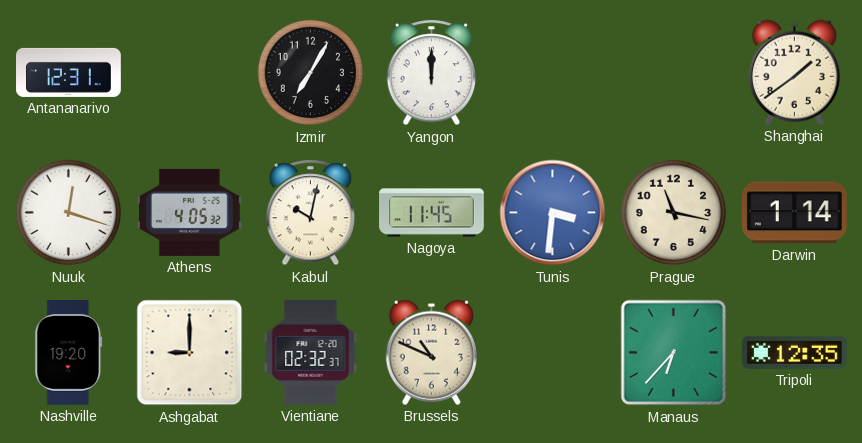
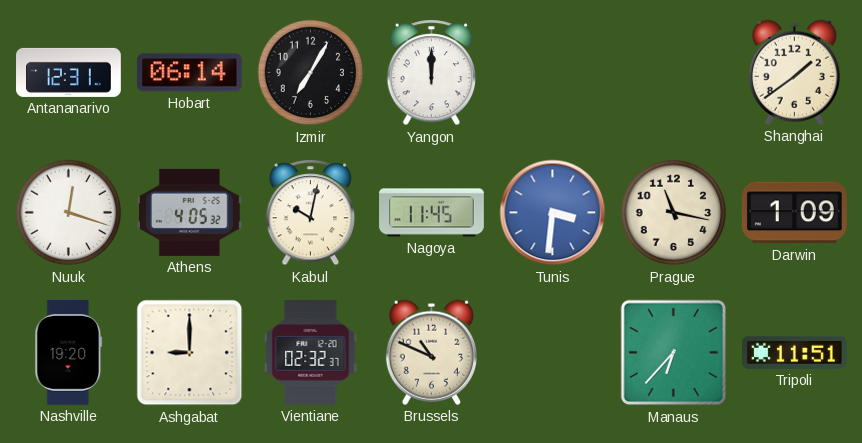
Hobart: none -> 06:14
Darwin: 1:14 -> 1:09
Tripoli: 12:35 -> 11:51
